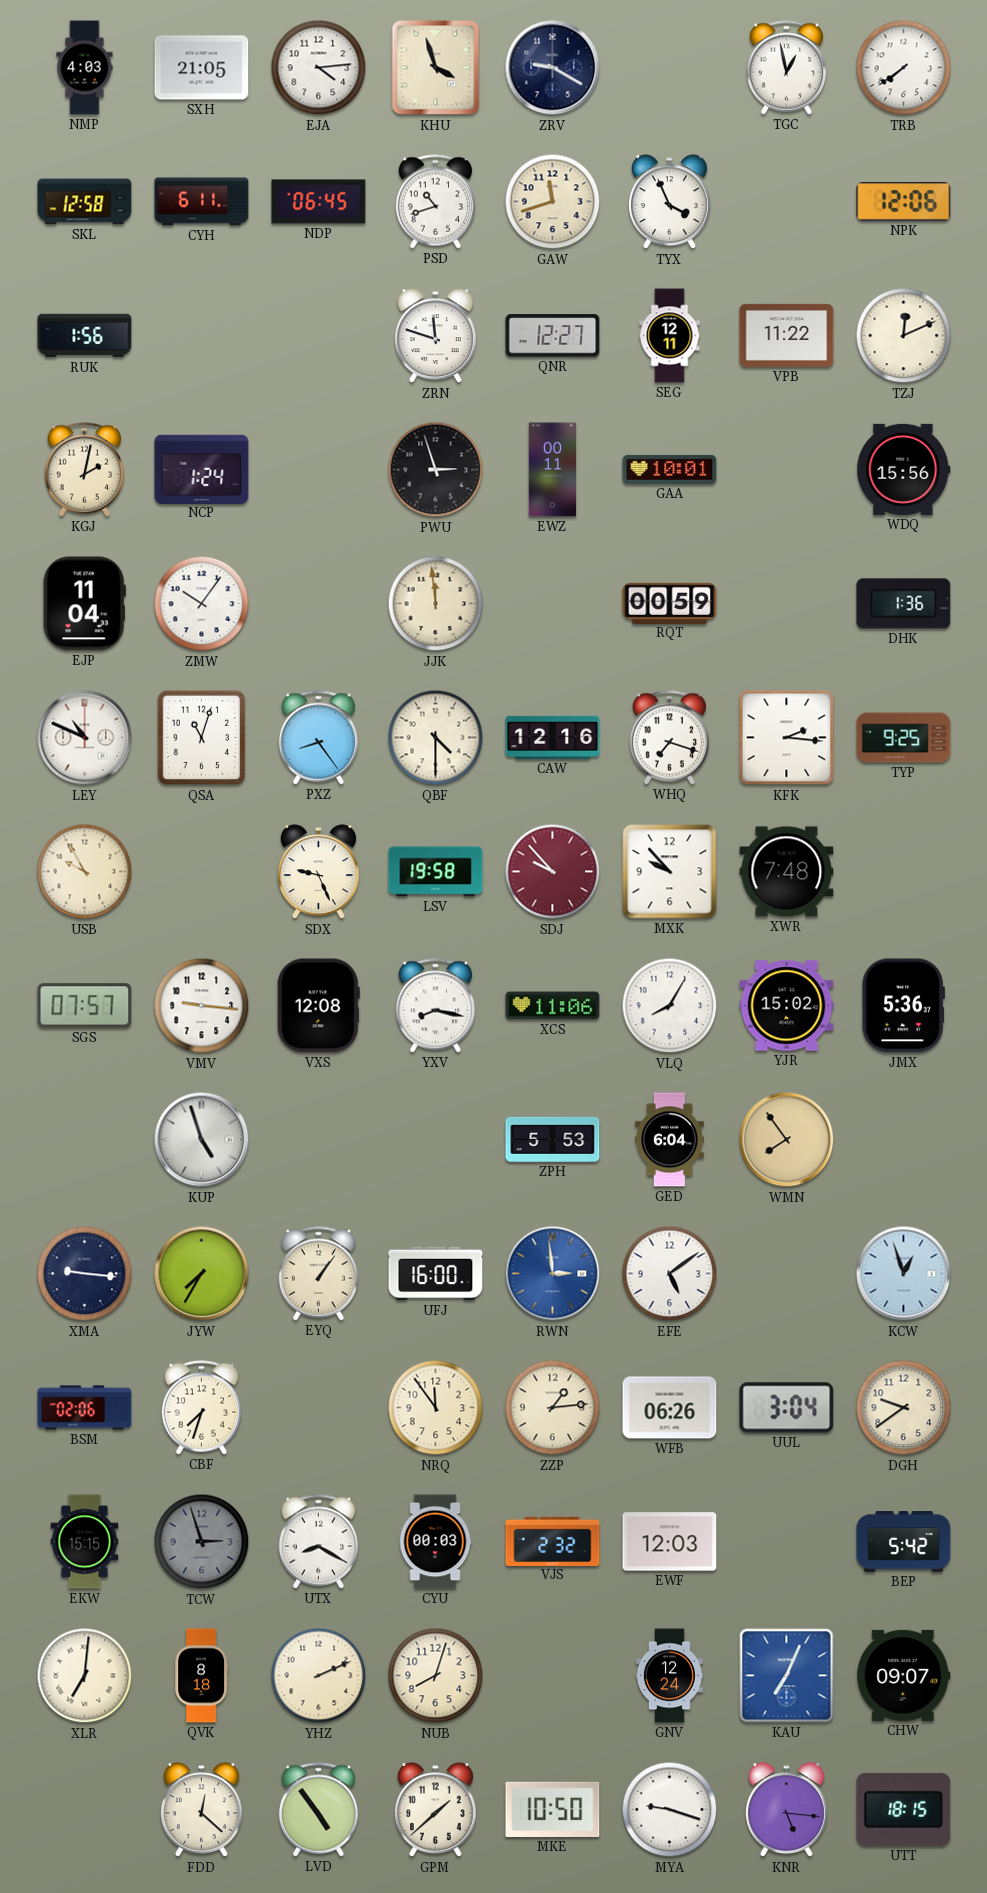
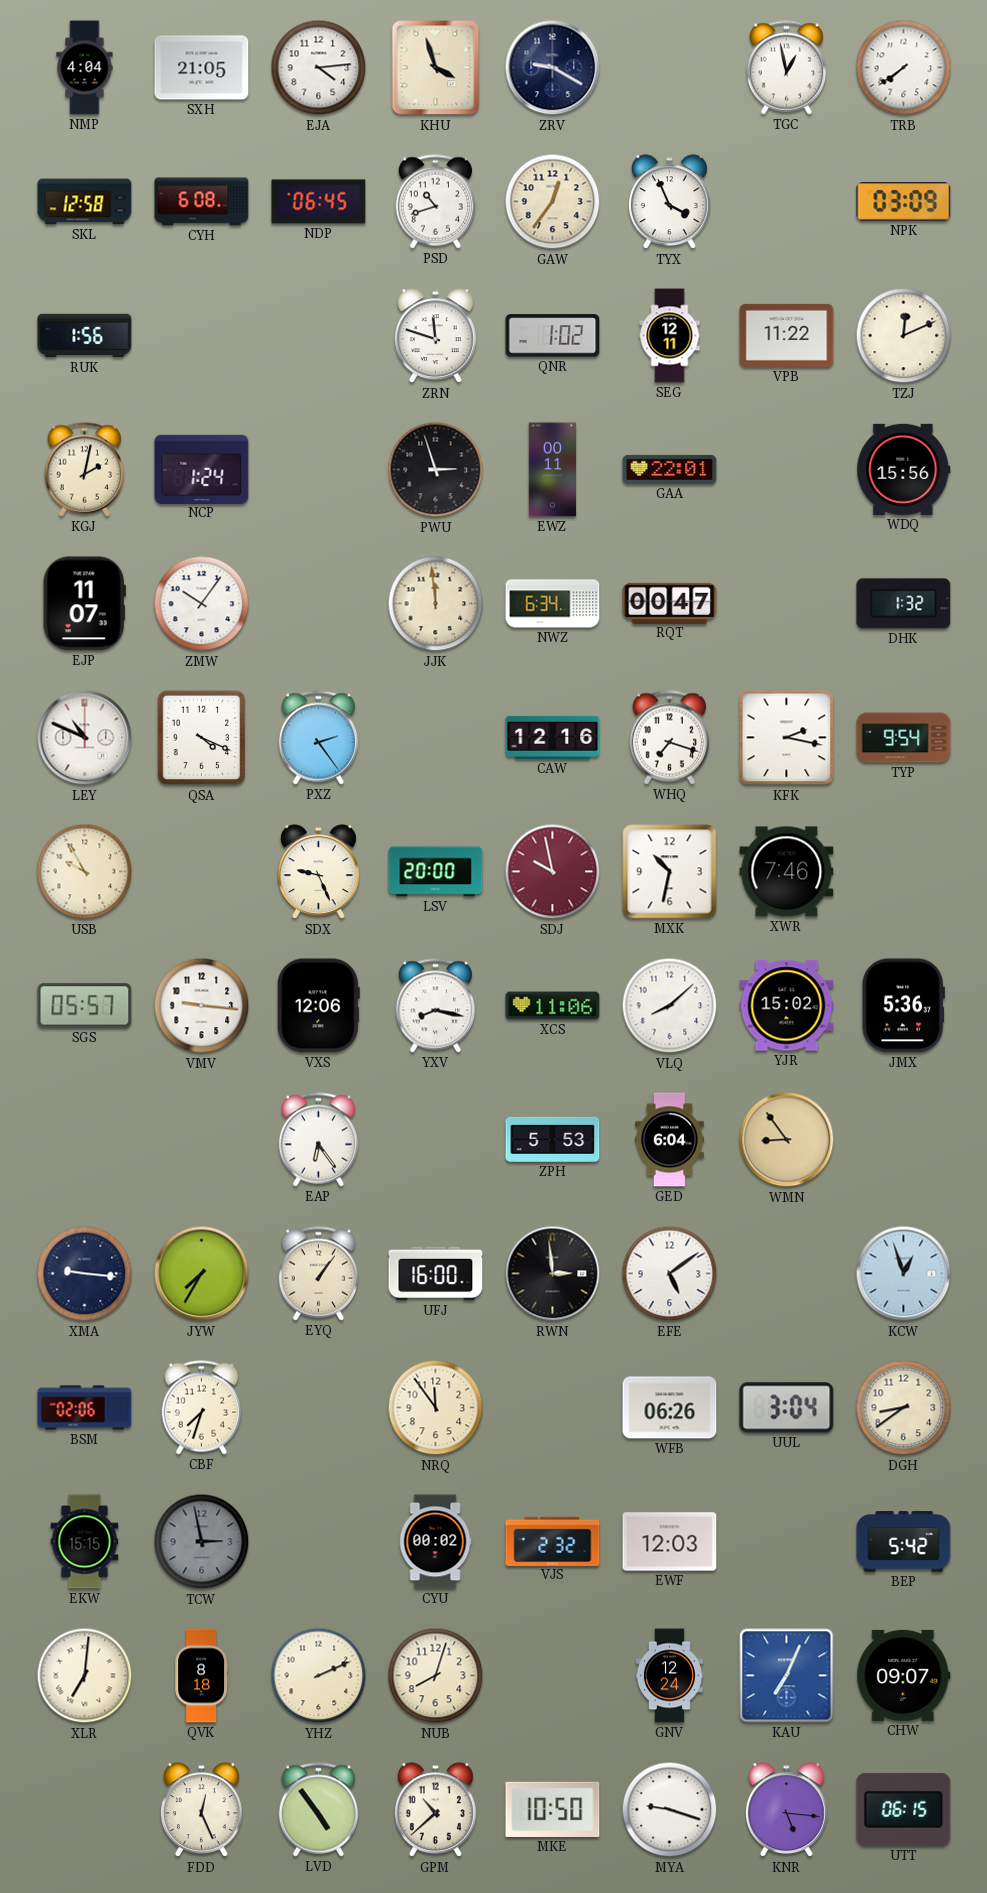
NMP: 4:03 -> 4:04
CYH: 6:11 -> 6:08
GAW: 11:42 -> 12:36
NPK: 12:06 -> 03:09
QNR: 12:27 -> 1:02
GAA: 10:01 -> 22:01
EJP: 11:04 -> 11:07
NWZ: none -> 6:34
RQT: 00:59 -> 00:47
DHK: 1:36 -> 1:32
QSA: 11:03 -> 4:19
PXZ: 8:24 -> 2:24
QBF: 4:30 -> none
KFK: 2:16 -> 2:17
TYP: 9:25 -> 9:54
LSV: 19:58 -> 20:00
SDJ: 9:53 -> 9:58
MXK: 9:53 -> 10:32
XWR: 7:48 -> 7:46
SGS: 07:57 -> 05:57
VXS: 12:08 -> 12:06
VLQ: 8:05 -> 8:08
KUP: 4:57 -> none
EAP: none -> 6:24
WMN: 7:54 -> 8:54
RWN dial: blue -> black
ZZP: 1:14 -> none
DGH: 9:39 -> 8:39
TCW: 2:57 -> 2:58
UTX: 8:20 -> none
CYU: 00:03 -> 00:02
FDD: 12:22 -> 12:26
GPM: 1:38 -> 10:38
UTT: 18:15 -> 06:15
